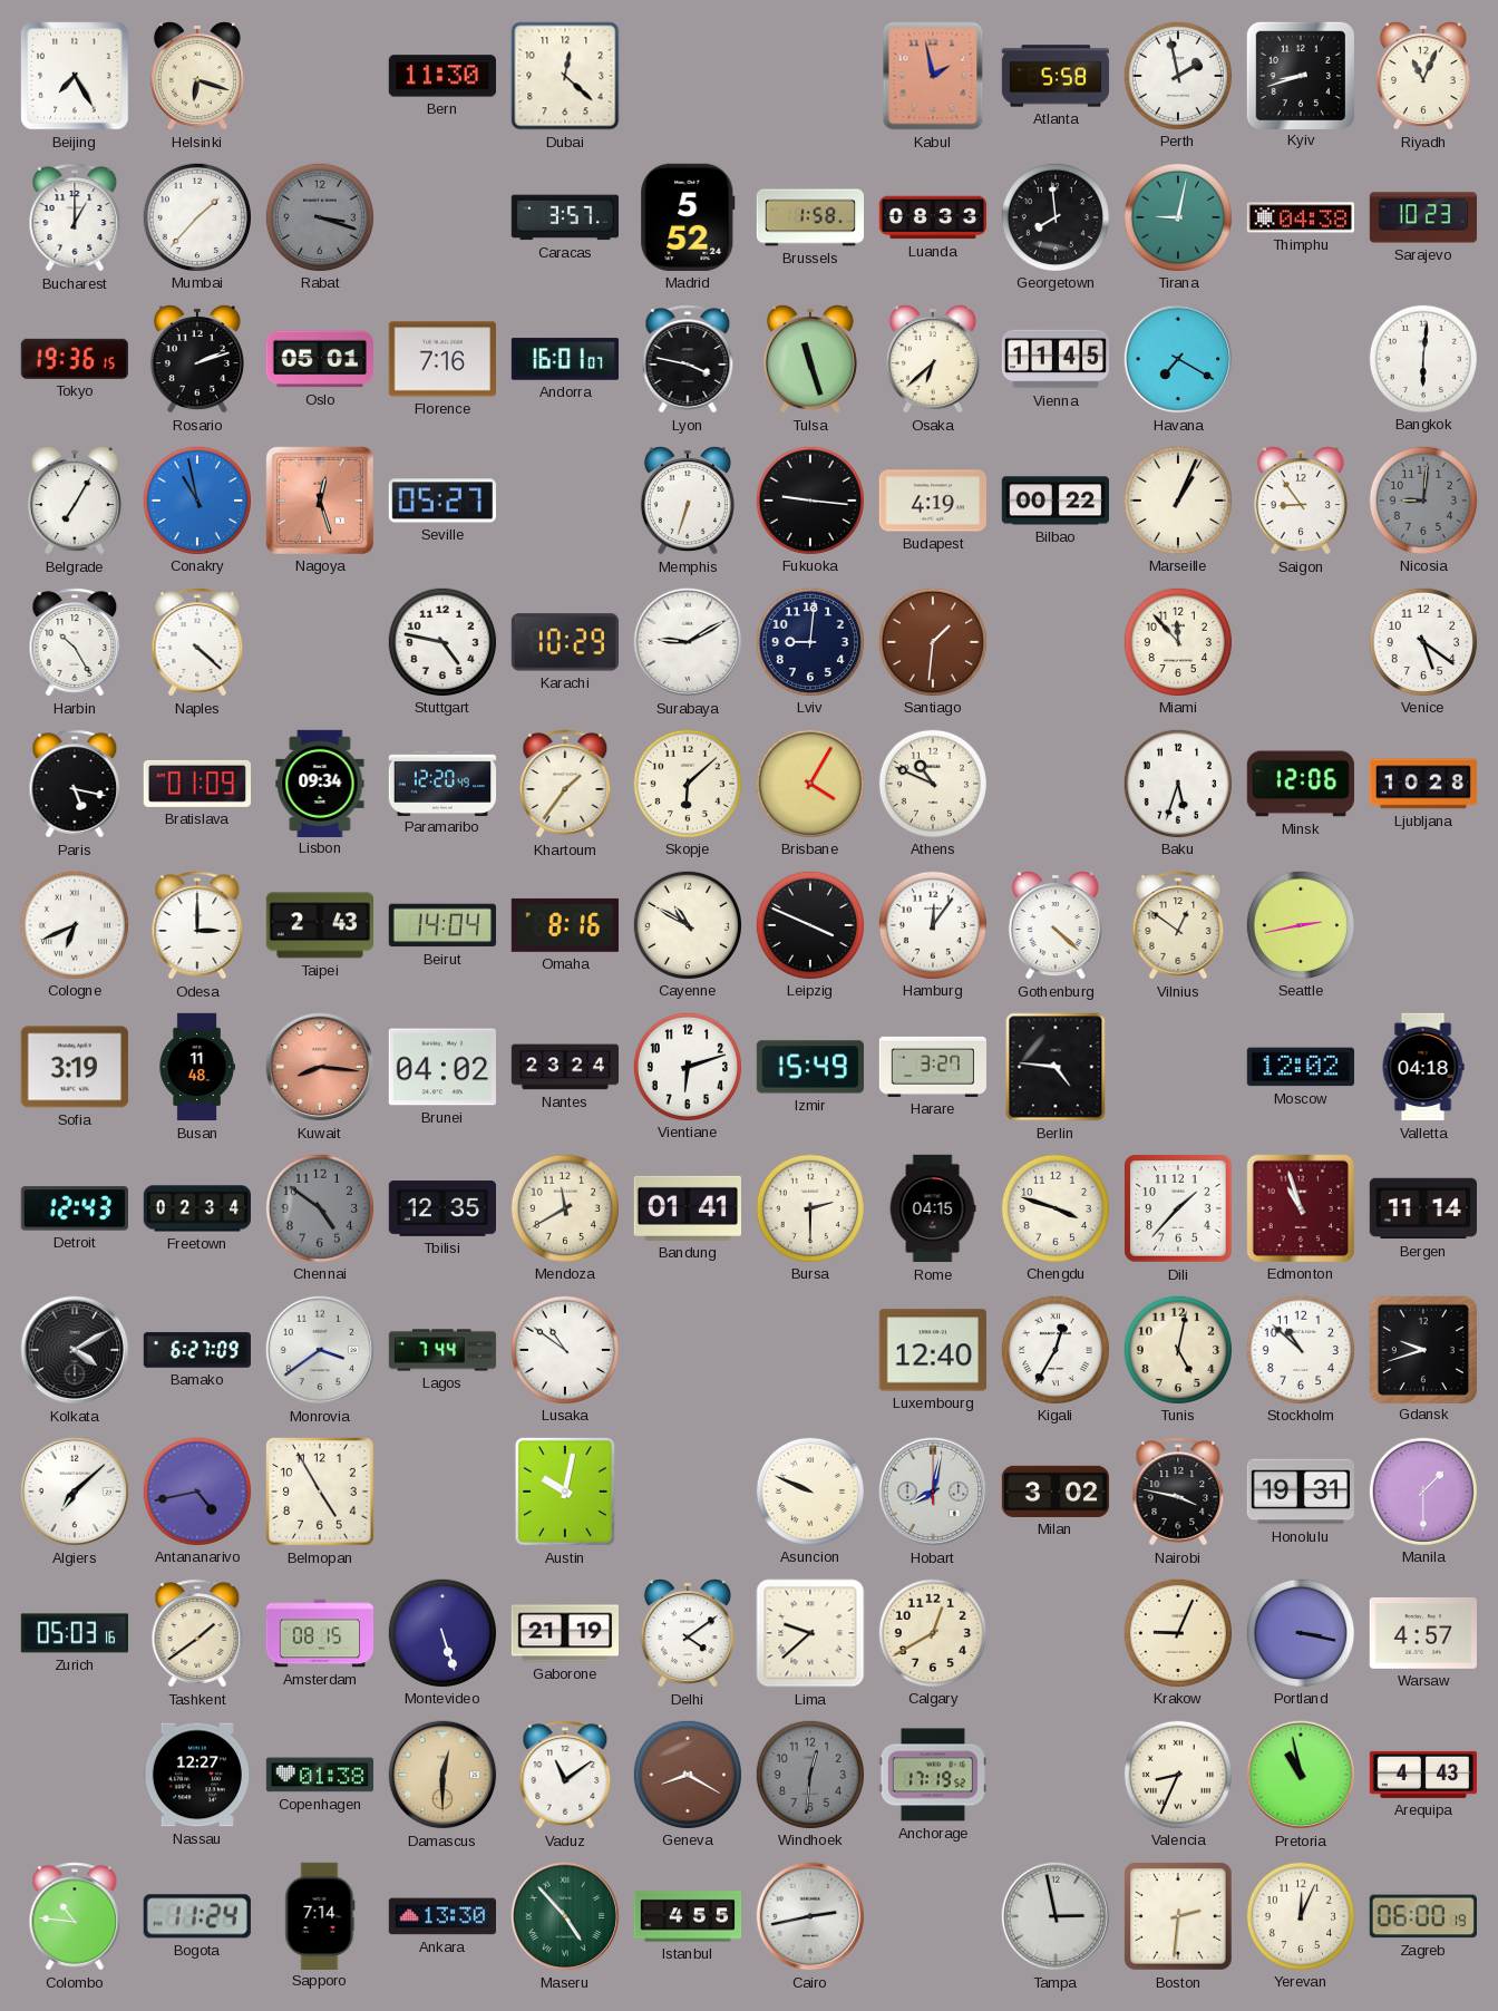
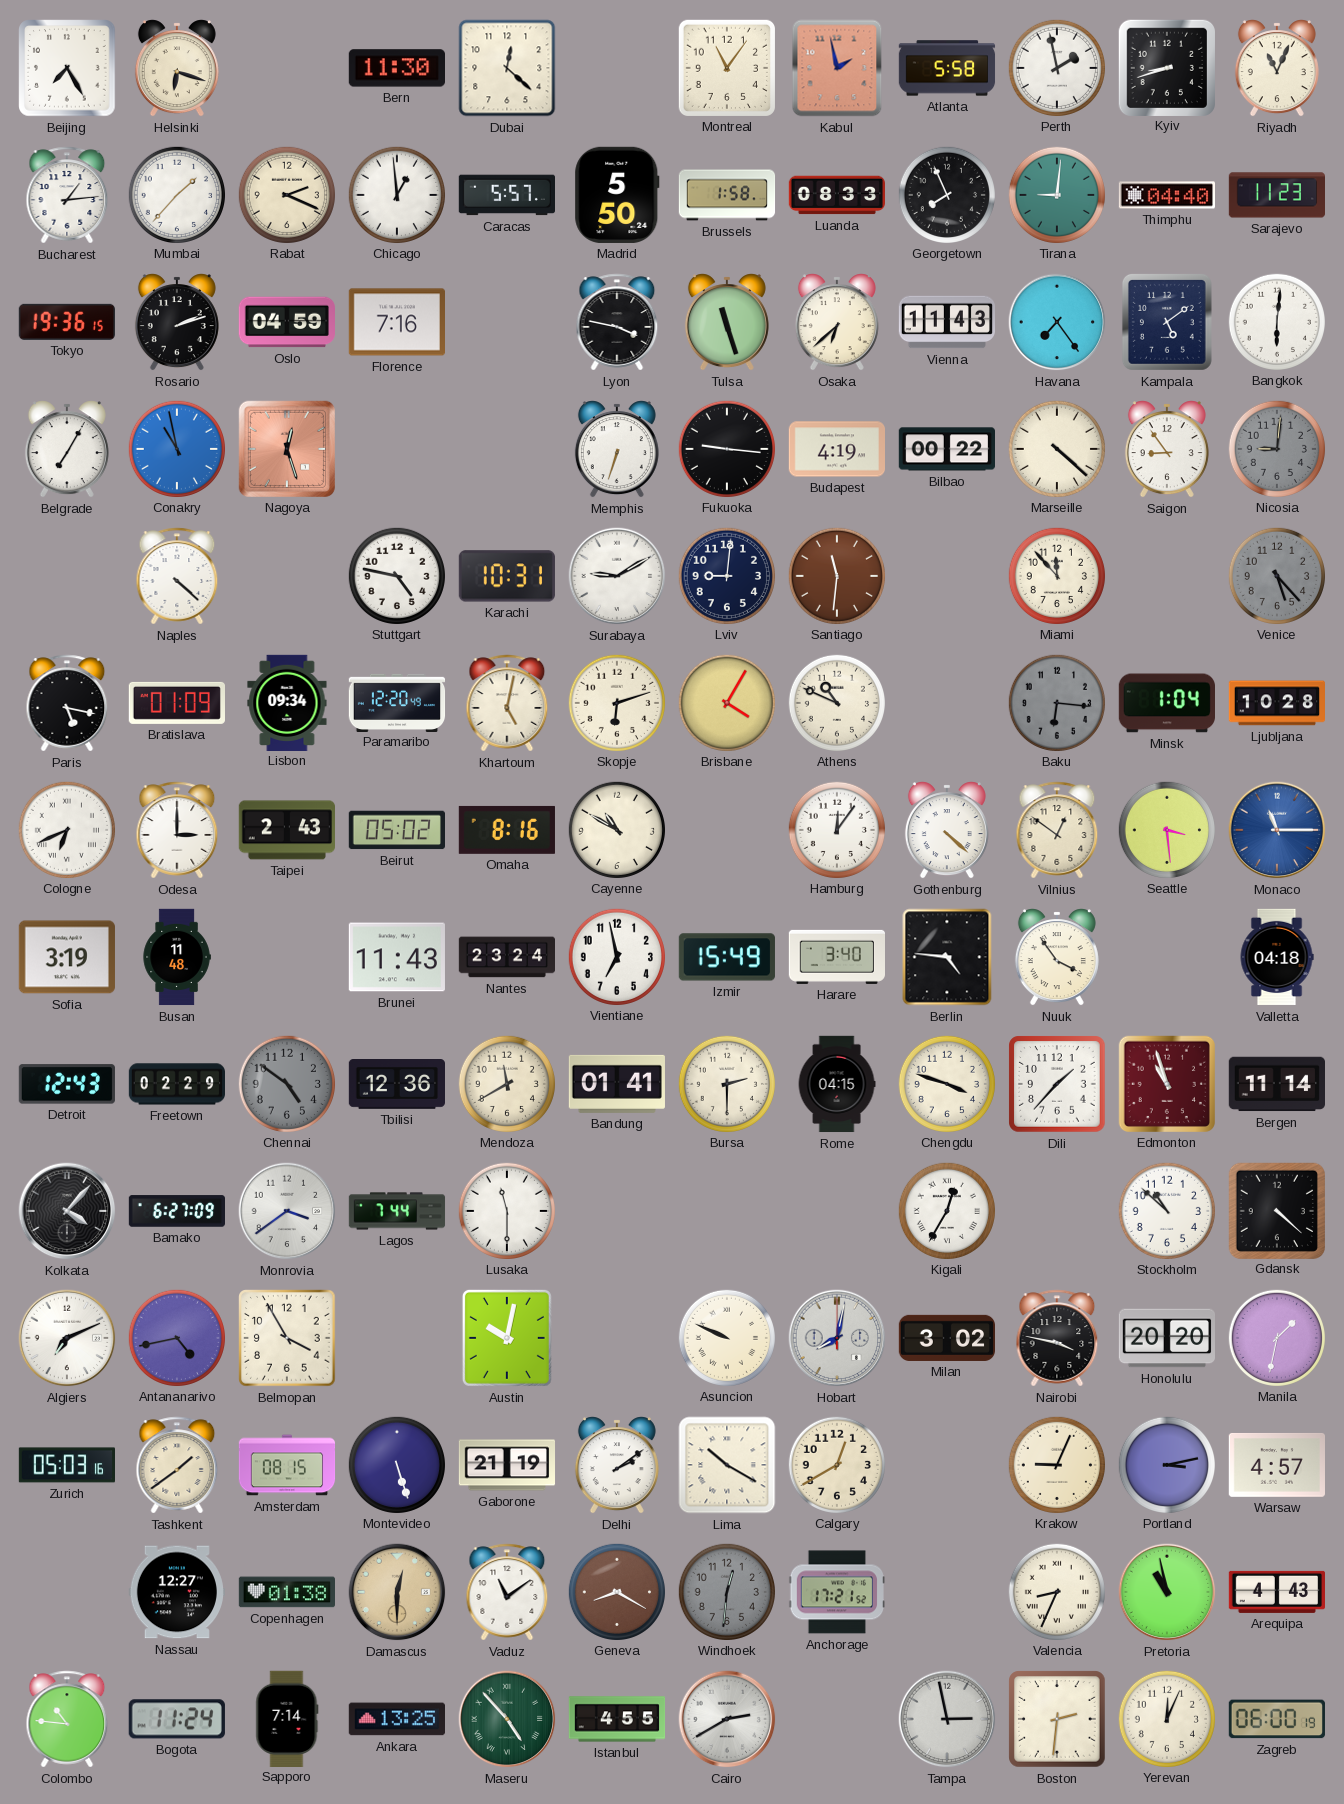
Montreal: none -> 11:06
Bucharest: 1:00 -> 1:14
Rabat: 3:18 -> 2:19
Rabat dial: grey -> cream
Chicago: none -> 12:59
Caracas: 3:57 -> 5:57
Madrid: 5:52 -> 5:50
Georgetown: 7:59 -> 7:56
Tirana: 9:02 -> 9:01
Thimphu: 04:38 -> 04:40
Sarajevo: 10:23 -> 11:23
Oslo: 05:01 -> 04:59
Andorra: 16:01 -> none
Vienna: 11:45 -> 11:43
Havana: 7:20 -> 7:24
Kampala: none -> 5:09
Seville: 05:27 -> none
Marseille: 1:04 -> 4:22
Harbin: 10:25 -> none
Karachi: 10:29 -> 10:31
Santiago: 1:31 -> 11:31
Venice: 5:21 -> 5:23
Venice dial: white -> grey
Khartoum: 1:36 -> 5:02
Skopje: 6:08 -> 6:12
Baku: 5:33 -> 6:16
Baku dial: white -> grey
Minsk: 12:06 -> 1:04
Beirut: 14:04 -> 05:02
Leipzig: 3:49 -> none
Seattle: 2:43 -> 3:29
Monaco: none -> 11:15
Kuwait: 8:16 -> none
Brunei: 04:02 -> 11:43
Vientiane: 6:12 -> 6:58
Harare: 3:27 -> 3:40
Nuuk: none -> 3:54
Moscow: 12:02 -> none
Freetown: 02:34 -> 02:29
Tbilisi: 12:35 -> 12:36
Kolkata: 4:10 -> 4:07
Lusaka: 10:51 -> 11:30
Luxembourg: 12:40 -> none
Tunis: 5:02 -> none
Gdansk: 9:42 -> 4:22
Algiers: 7:08 -> 7:11
Belmopan: 4:55 -> 3:55
Honolulu: 19:31 -> 20:20
Manila: 1:30 -> 1:32
Delhi: 4:09 -> 2:09
Lima: 9:38 -> 10:20
Portland: 3:17 -> 3:13
Anchorage: 17:19 -> 17:21
Ankara: 13:30 -> 13:25
Cairo: 2:43 -> 2:40
